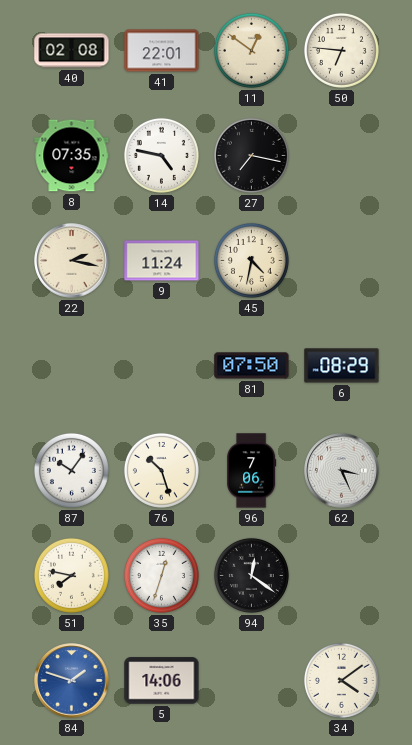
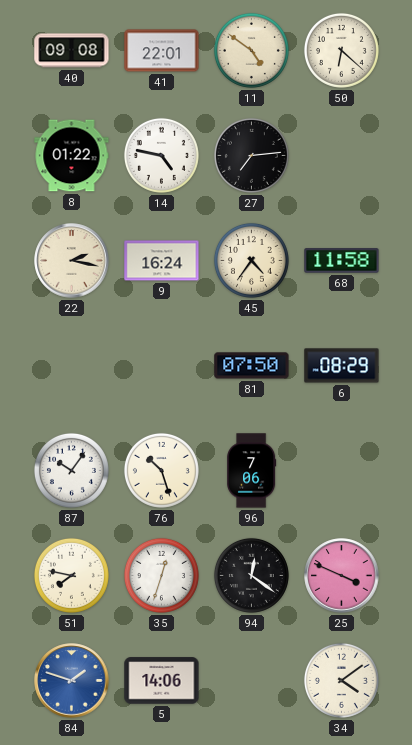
40: 02:08 -> 09:08
11: 12:51 -> 4:51
50: 6:46 -> 6:22
8: 07:35 -> 01:22
27: 7:17 -> 7:14
9: 11:24 -> 16:24
45: 4:32 -> 4:36
68: none -> 11:58
62: 3:26 -> none
25: none -> 3:49
